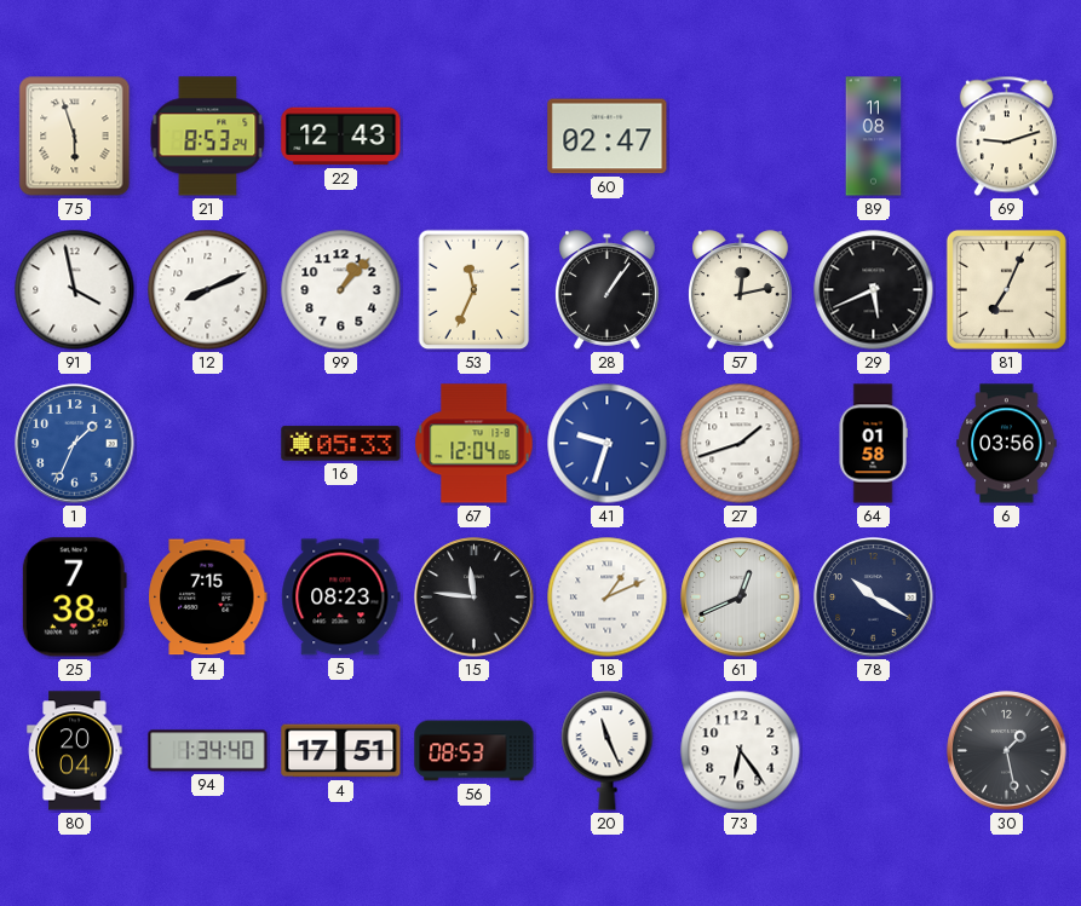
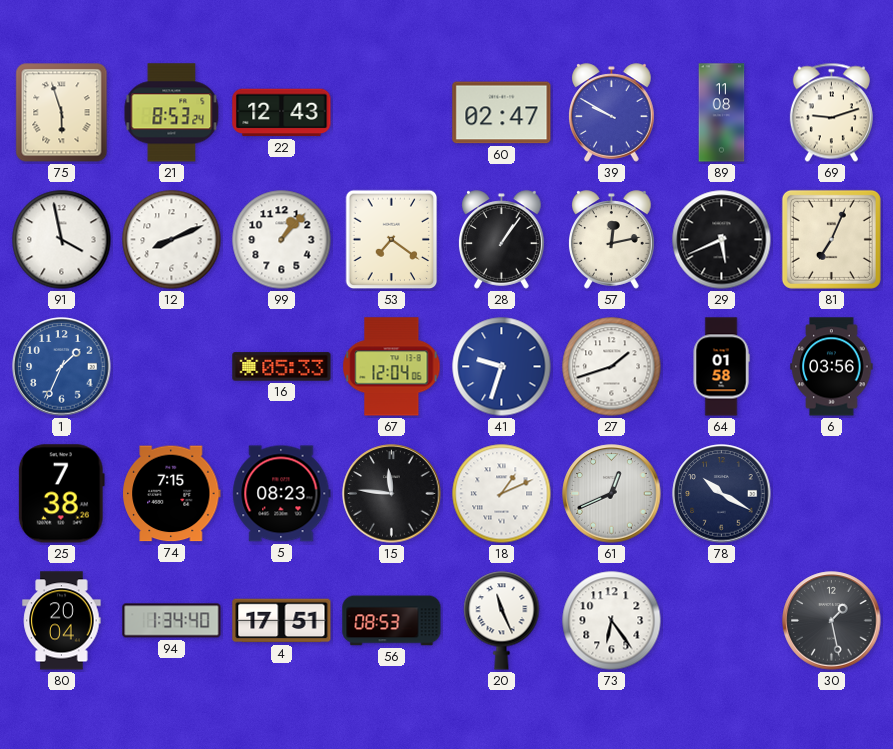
39: none -> 9:50
53: 11:34 -> 7:21
